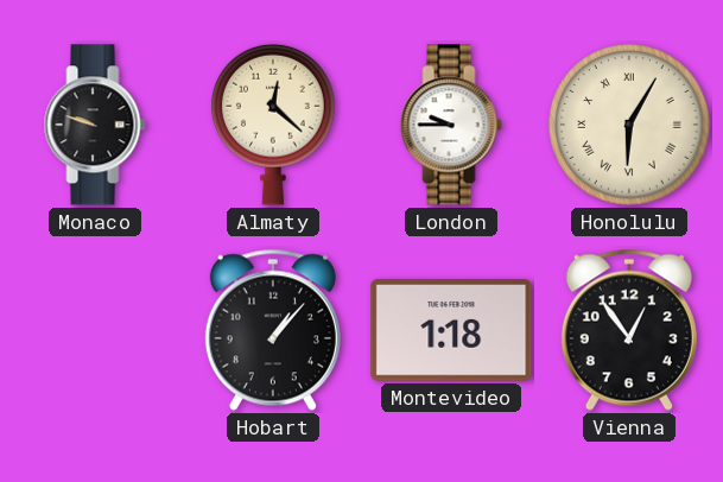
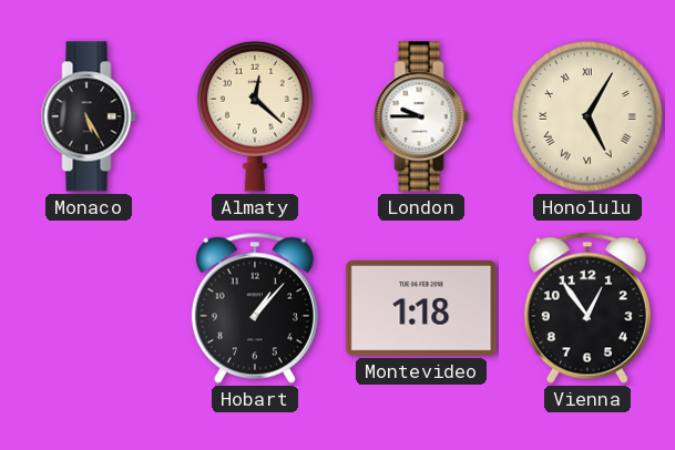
Monaco: 9:48 -> 5:25
Honolulu: 6:05 -> 5:05
